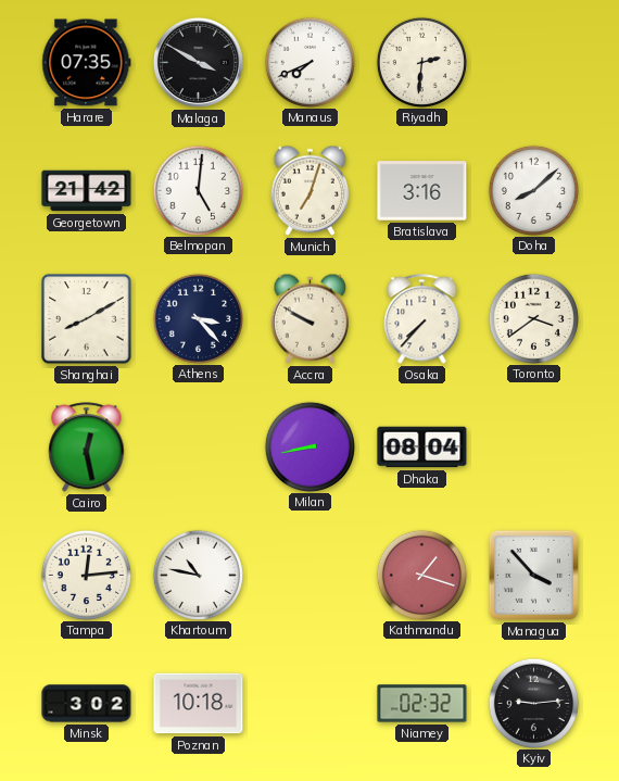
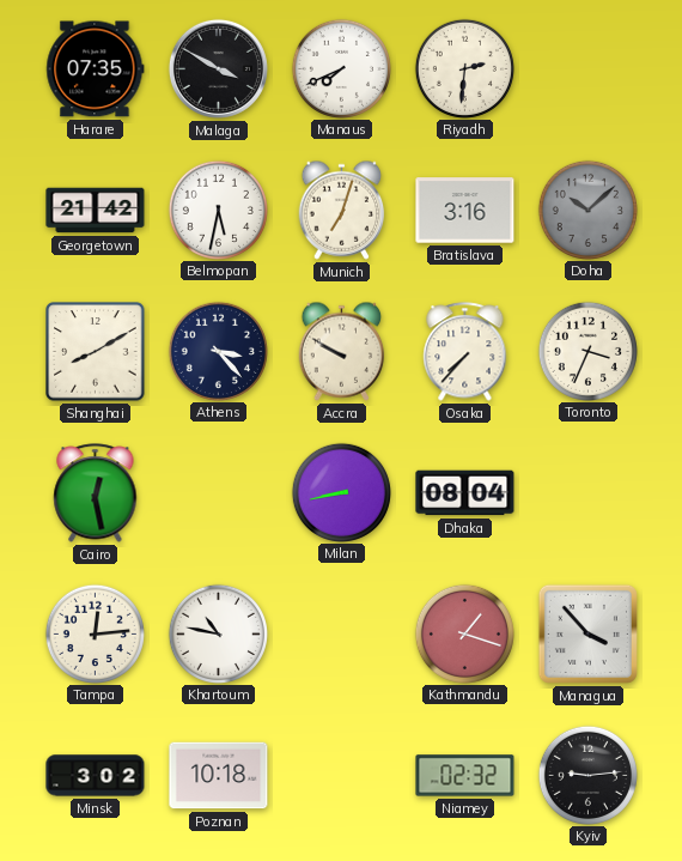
Belmopan: 5:01 -> 5:32
Doha: 8:08 -> 10:08
Doha dial: white -> grey
Toronto: 3:39 -> 3:34
